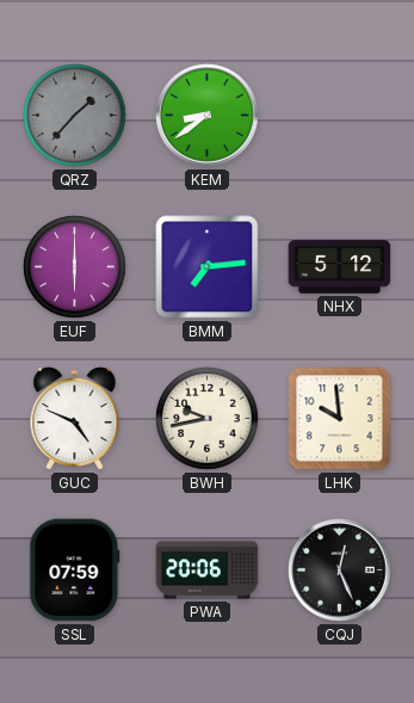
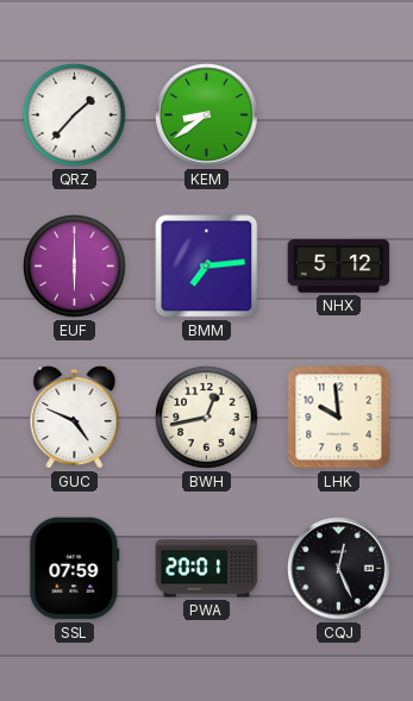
QRZ dial: grey -> white
BWH: 9:43 -> 12:43
PWA: 20:06 -> 20:01
